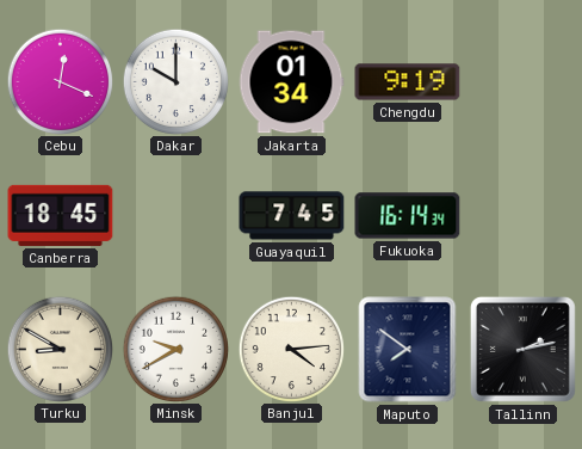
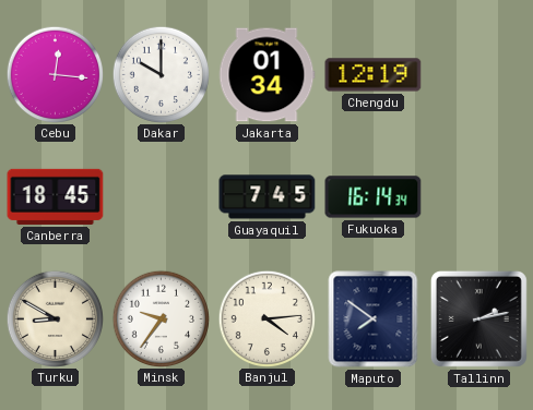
Cebu: 12:19 -> 12:16
Chengdu: 9:19 -> 12:19
Minsk: 9:40 -> 9:36
